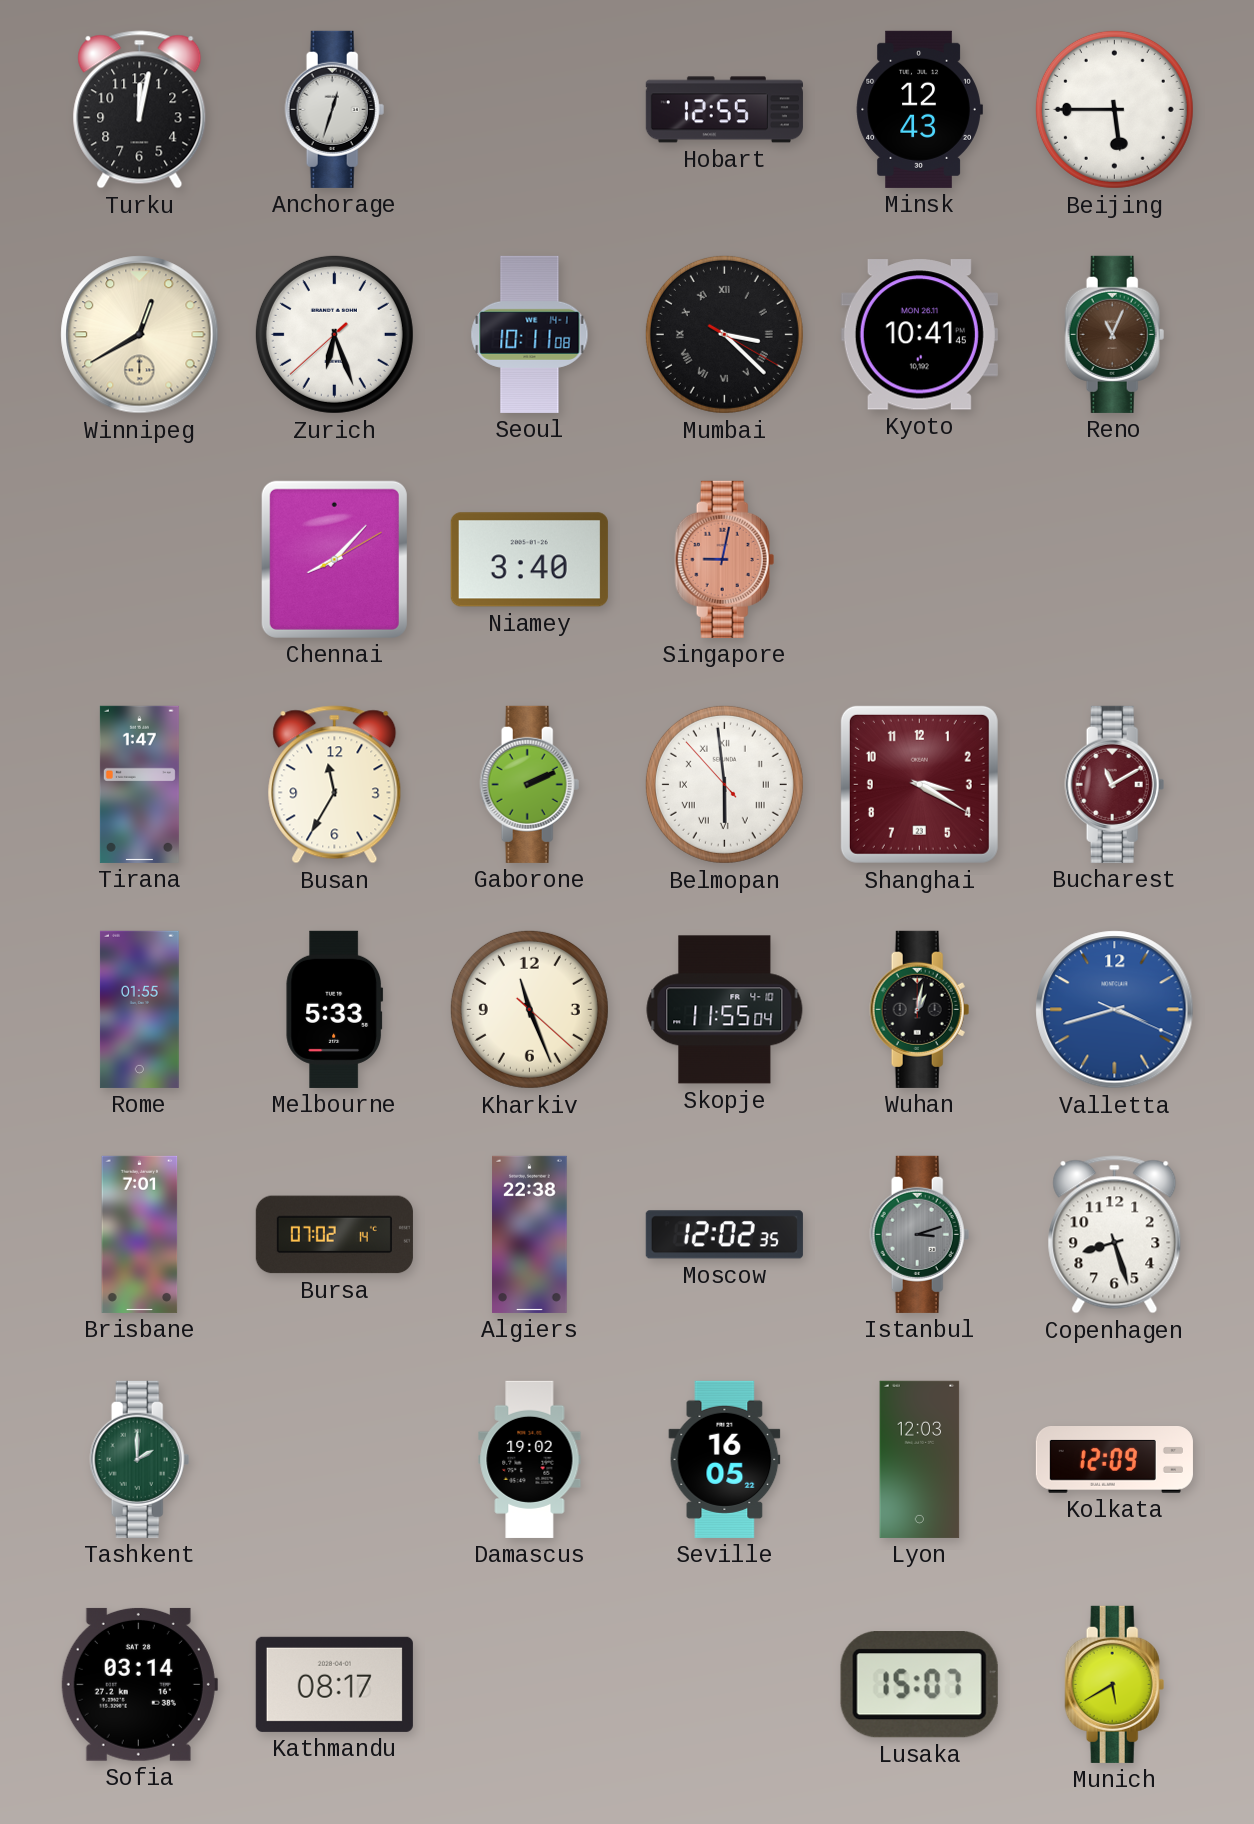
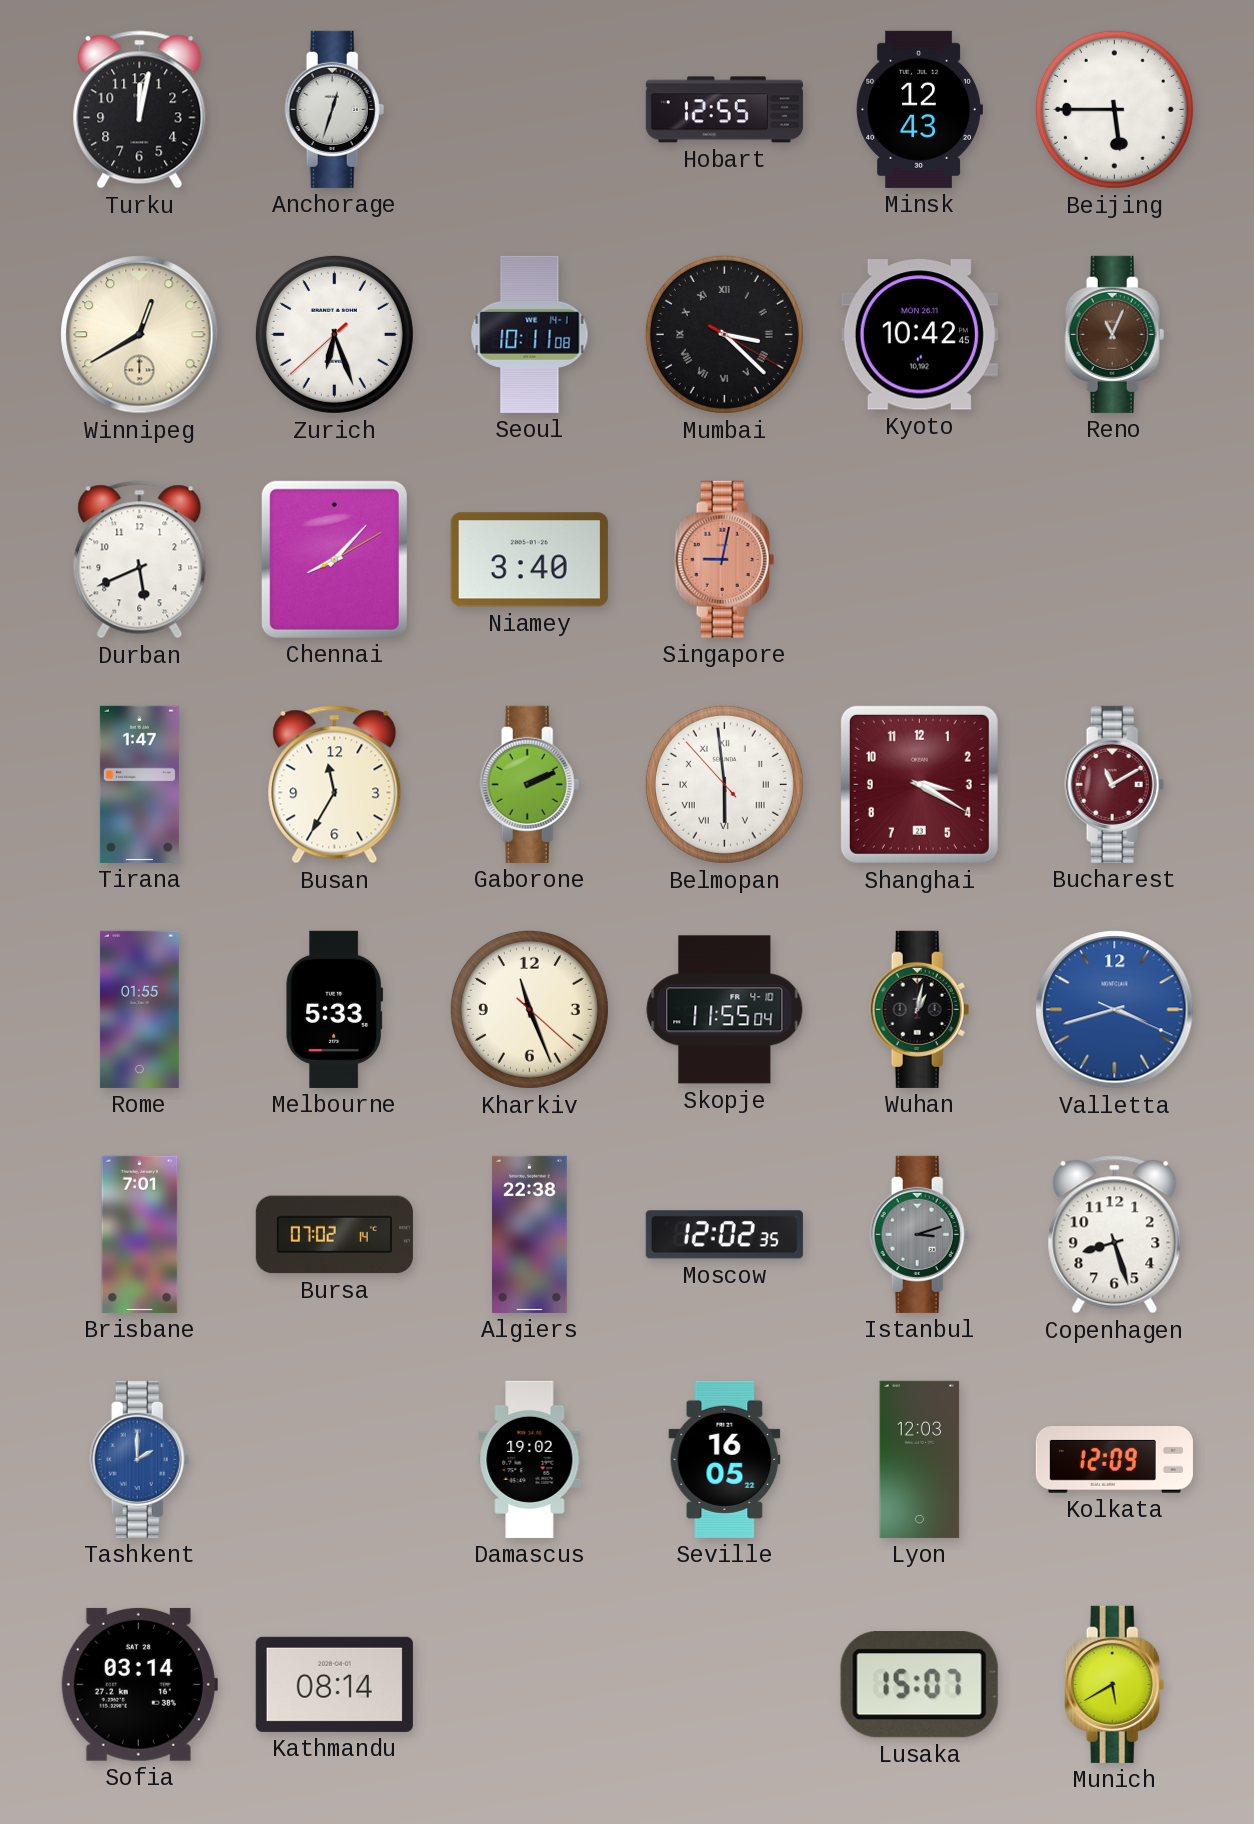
Kyoto: 10:41 -> 10:42
Durban: none -> 5:41
Tashkent dial: green -> blue
Kathmandu: 08:17 -> 08:14
